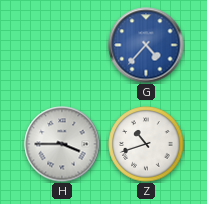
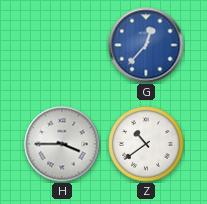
G: 4:37 -> 12:37
Z: 10:42 -> 10:39
